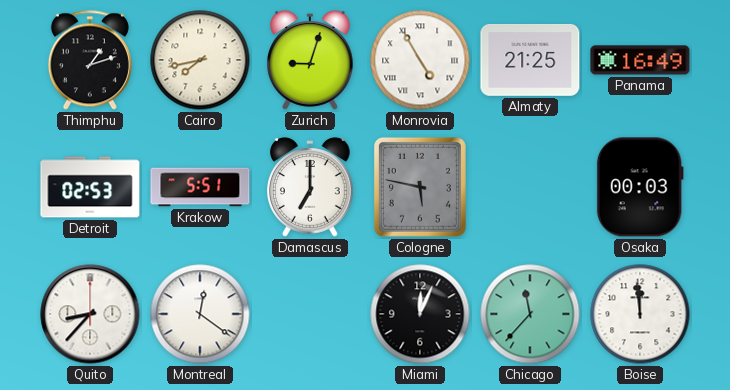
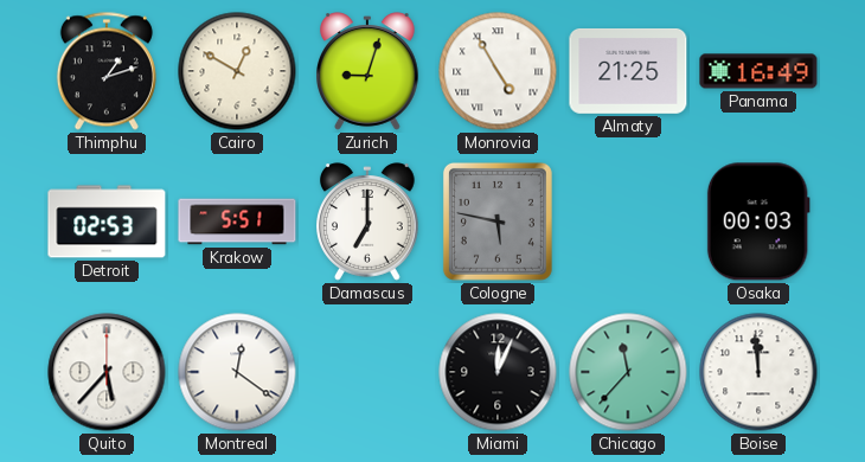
Cairo: 7:43 -> 12:50
Quito: 8:37 -> 5:37
